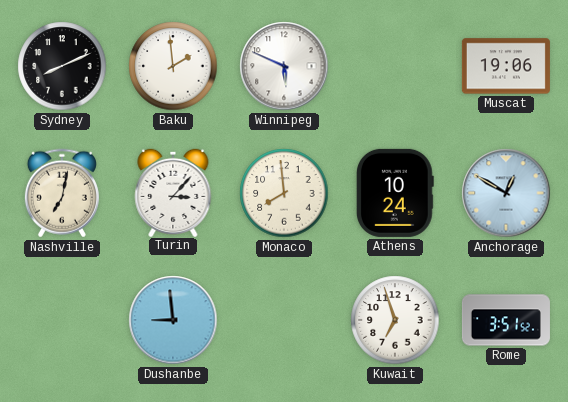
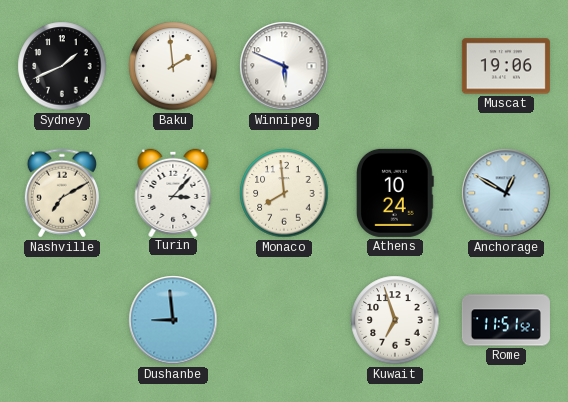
Sydney: 8:11 -> 1:41
Nashville: 7:02 -> 7:10
Rome: 3:51 -> 11:51
